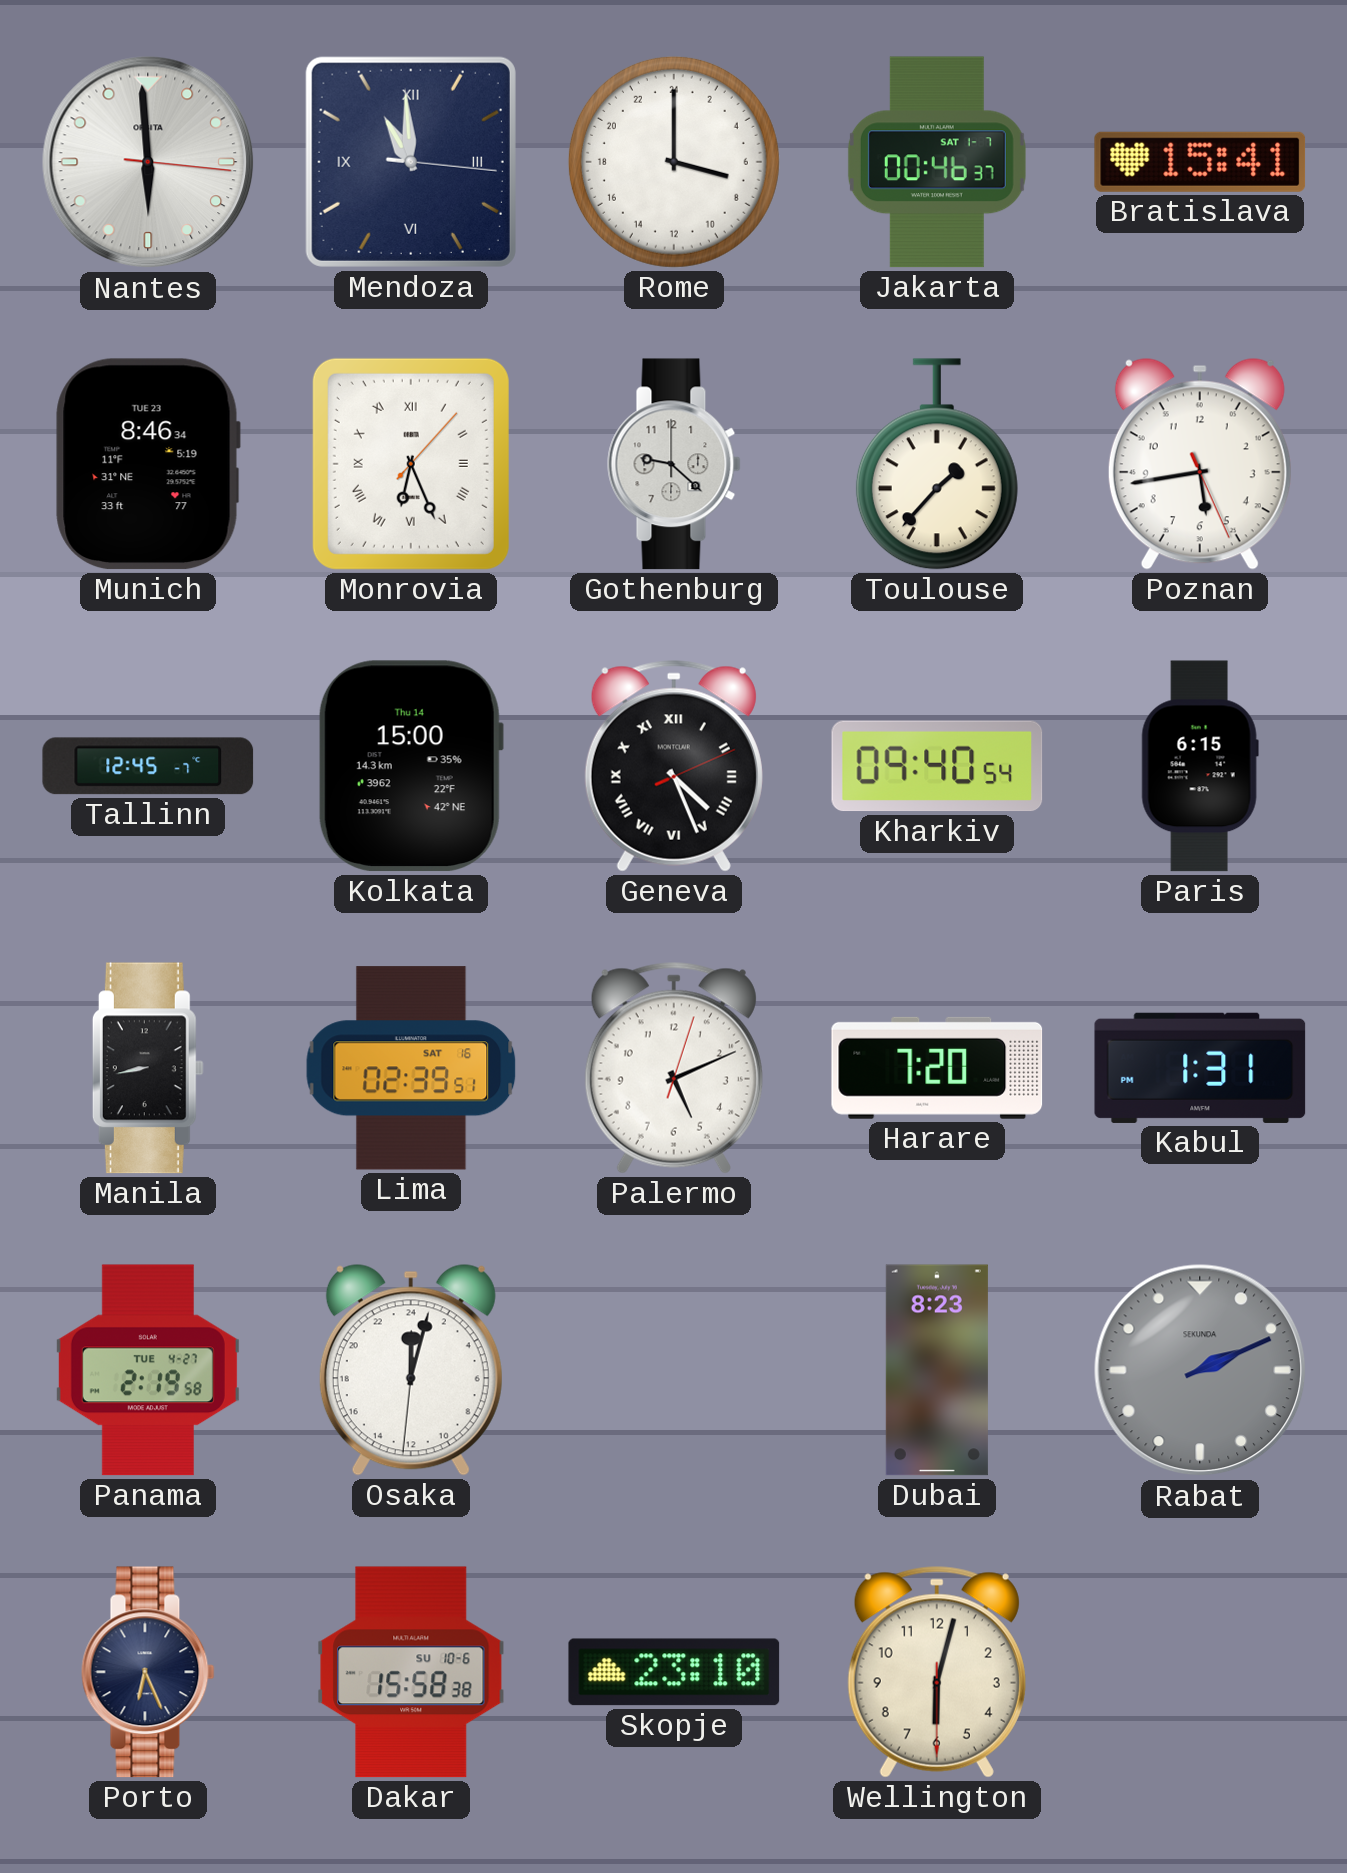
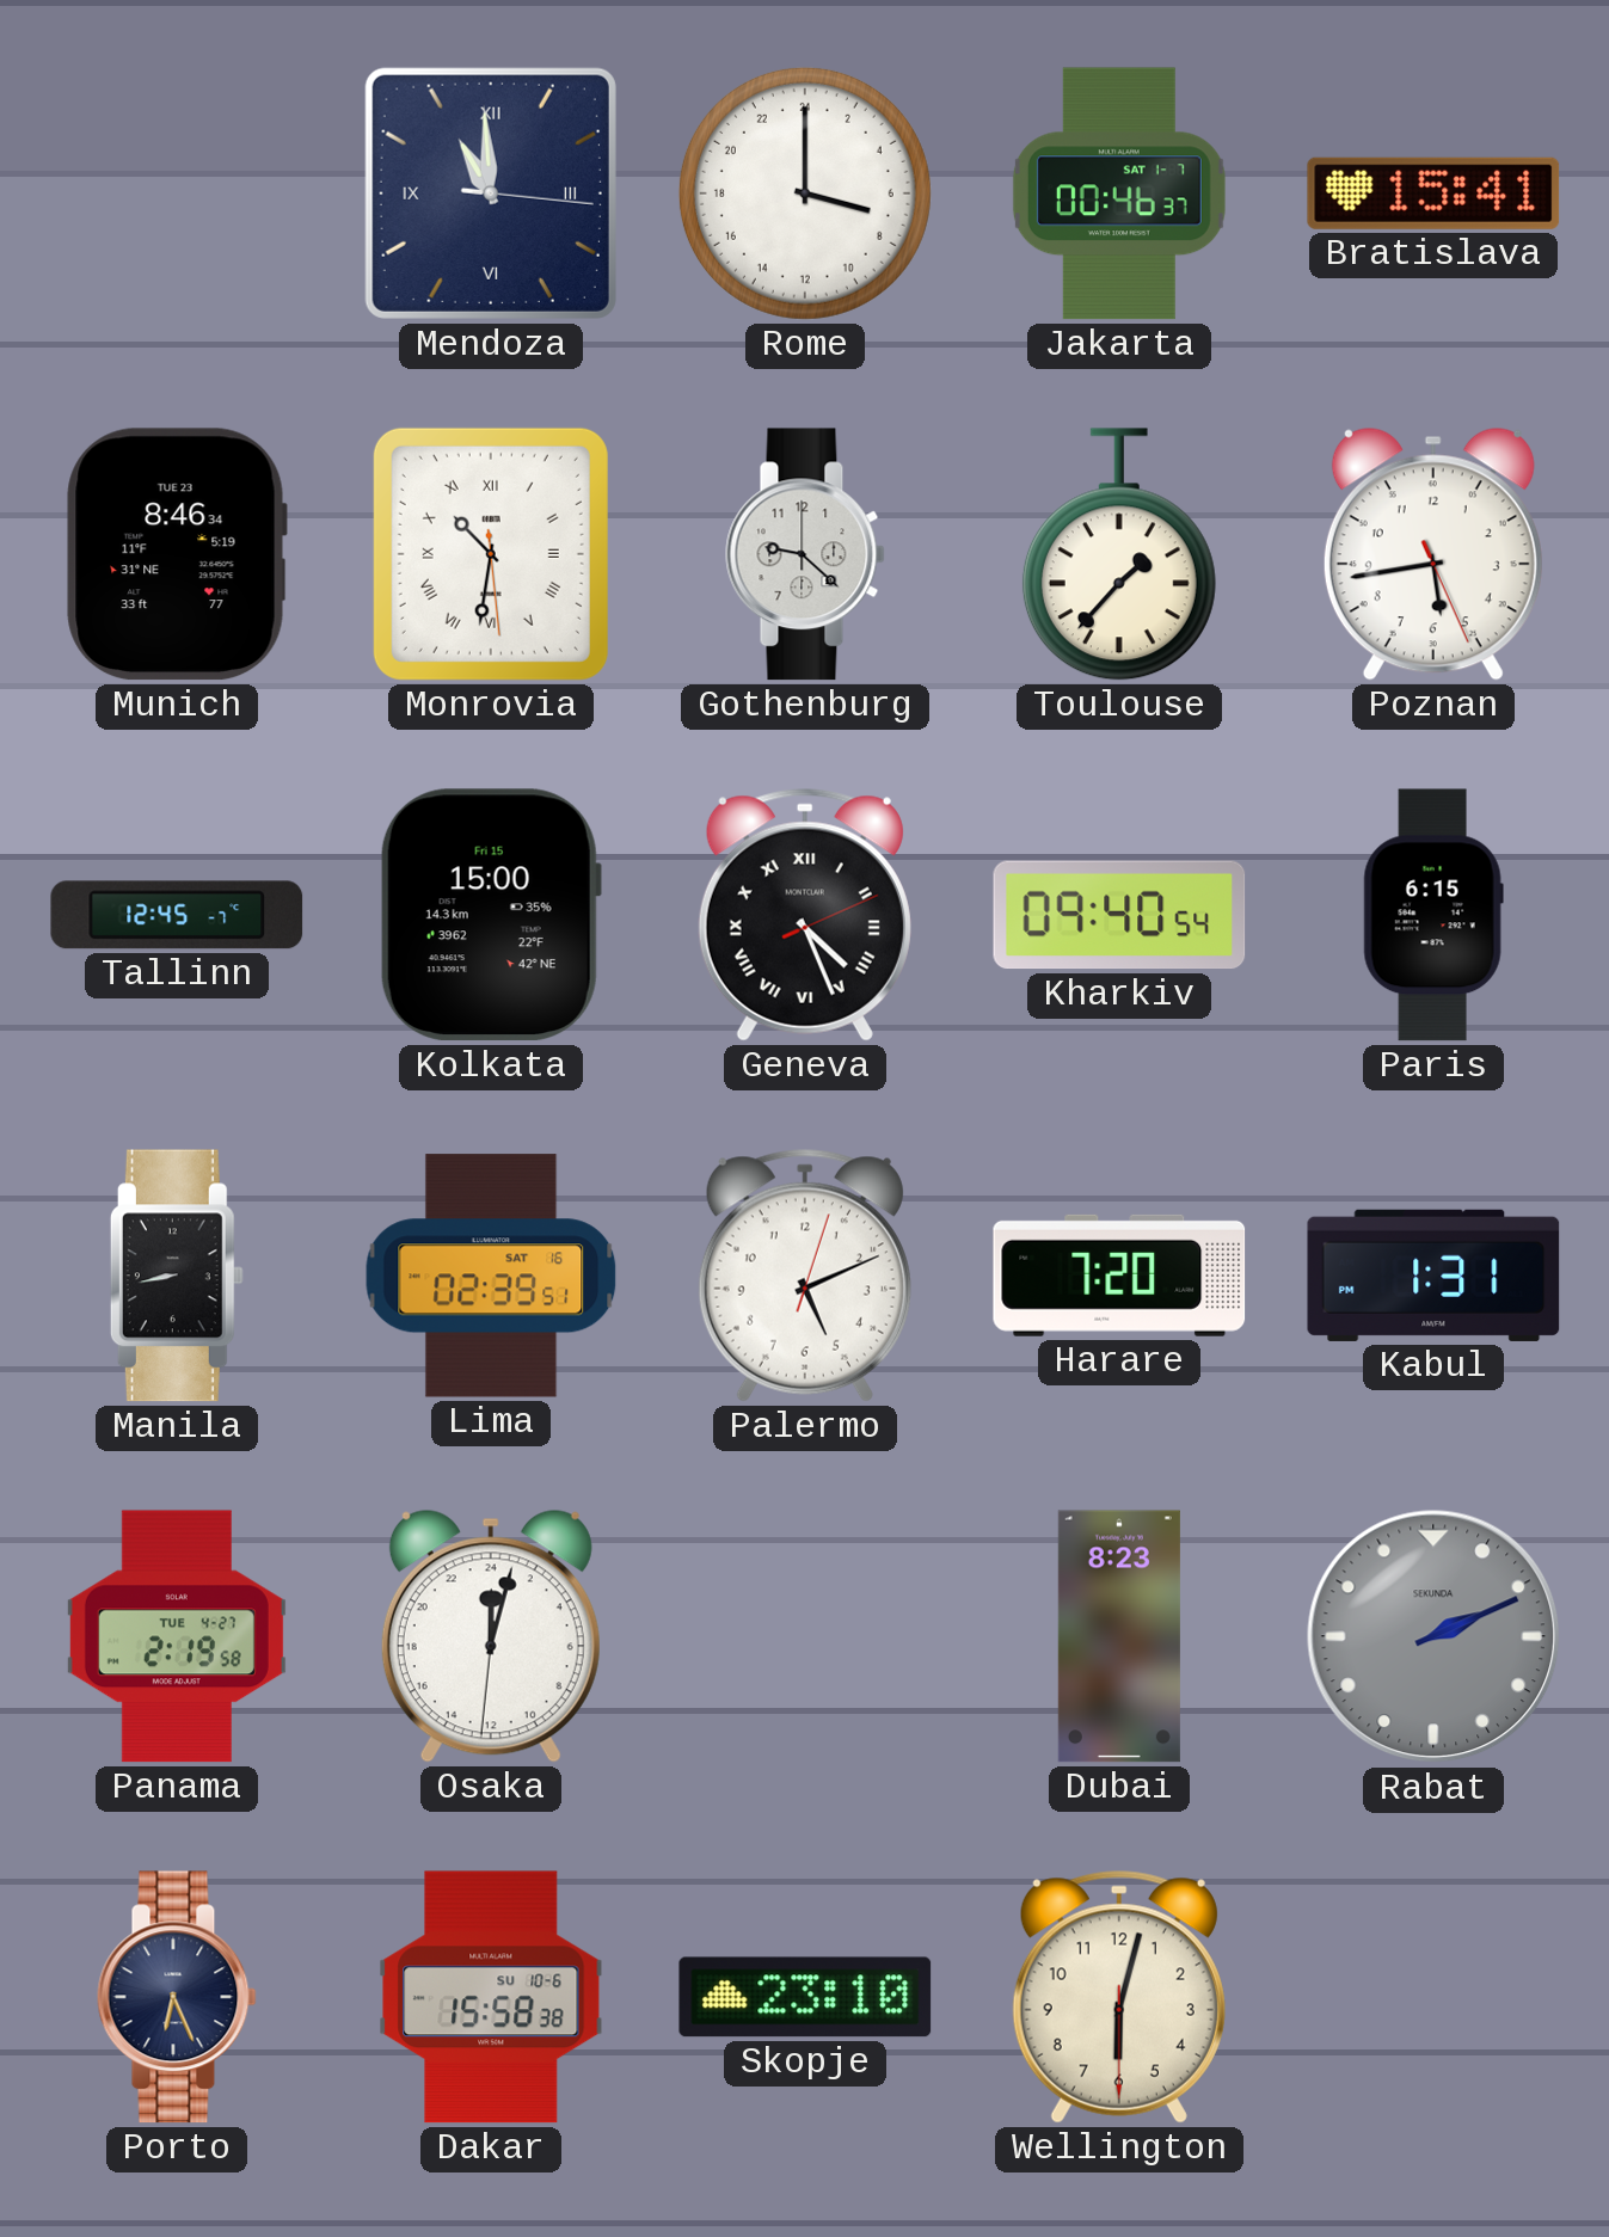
Nantes: 5:59 -> none
Monrovia: 6:26 -> 10:31
Kolkata date: Thu 14 -> Fri 15
